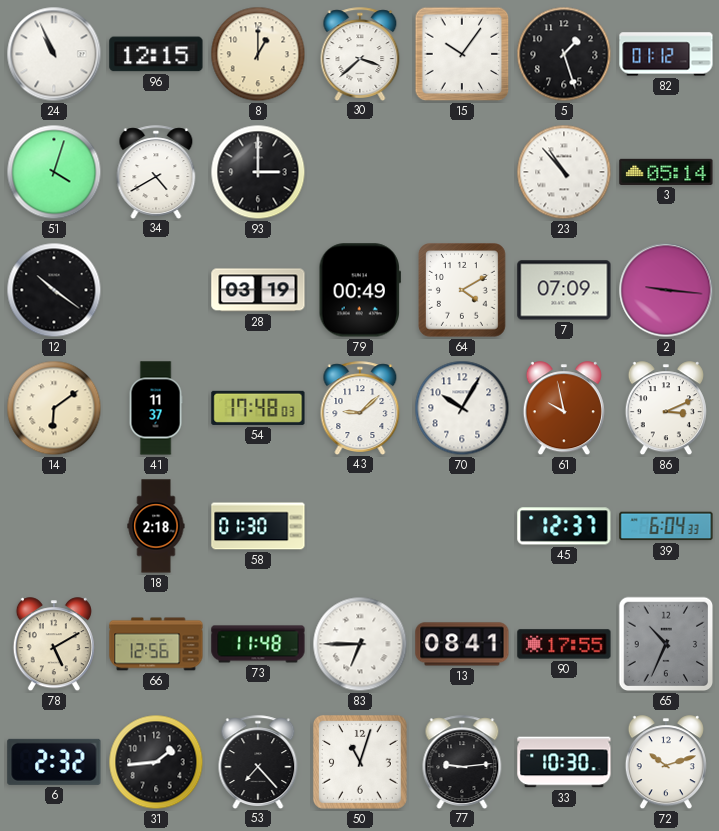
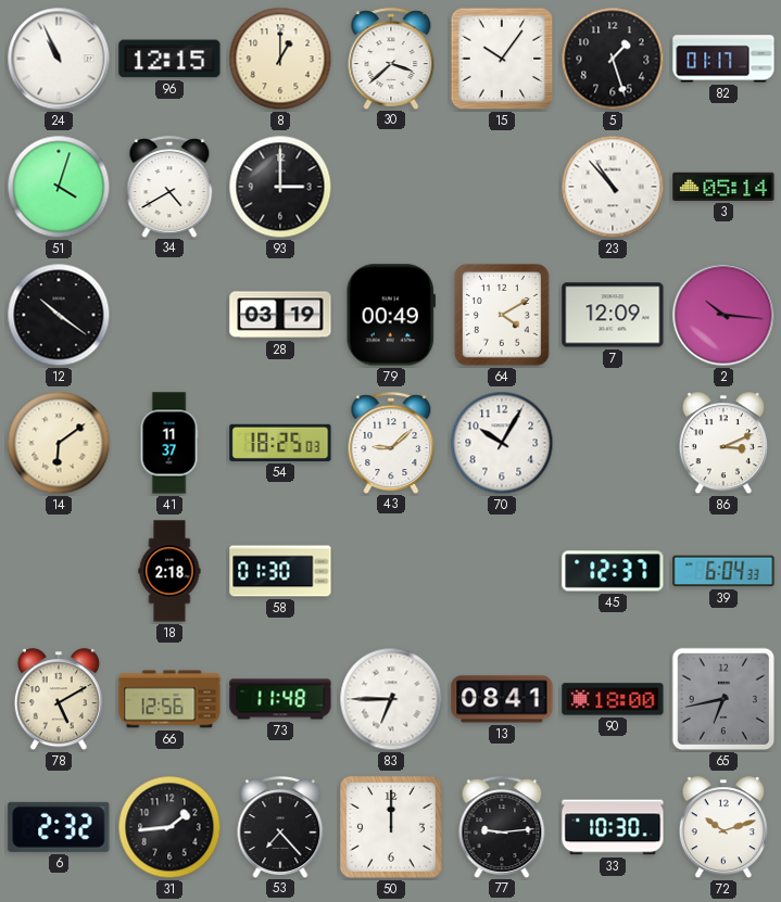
82: 01:12 -> 01:17
7: 07:09 -> 12:09
2: 9:16 -> 10:16
54: 17:48 -> 18:25
61: 9:58 -> none
90: 17:55 -> 18:00
65: 10:34 -> 6:43
50: 11:03 -> 12:00
